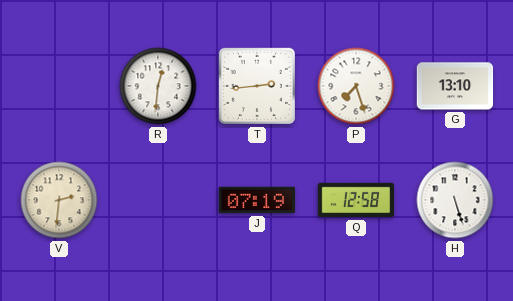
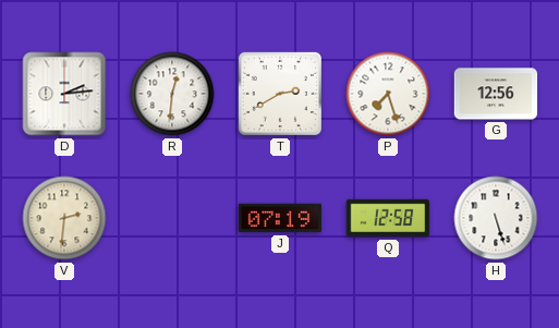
D: none -> 2:14
T: 2:44 -> 2:40
G: 13:10 -> 12:56
